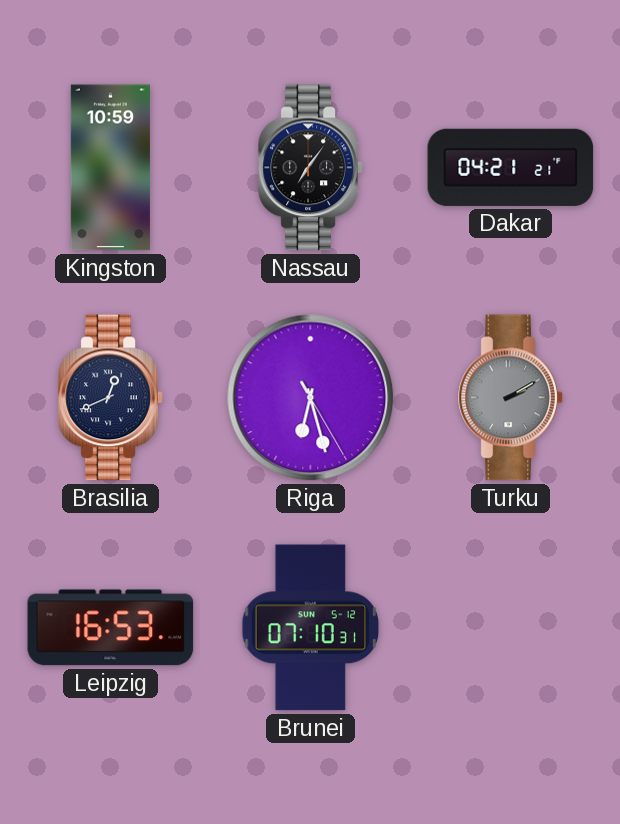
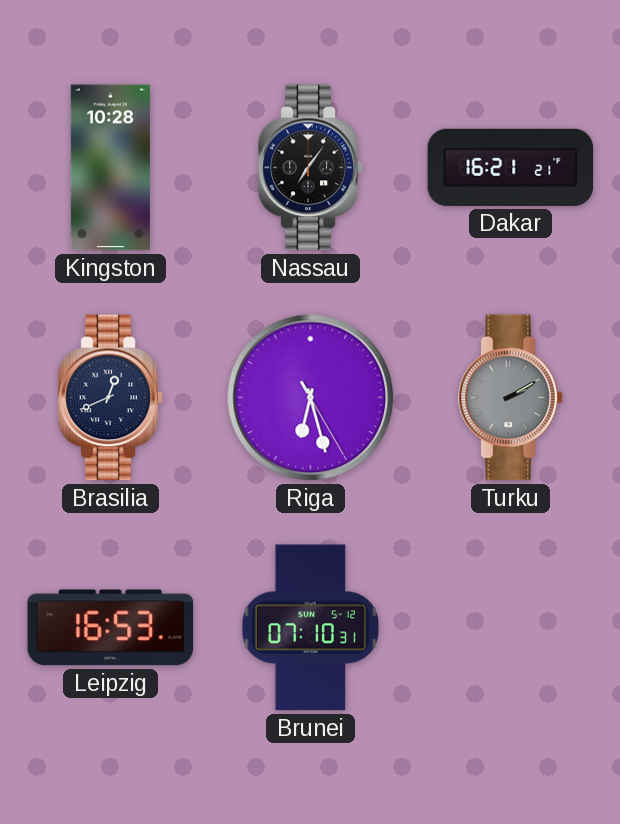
Kingston: 10:59 -> 10:28
Dakar: 04:21 -> 16:21
